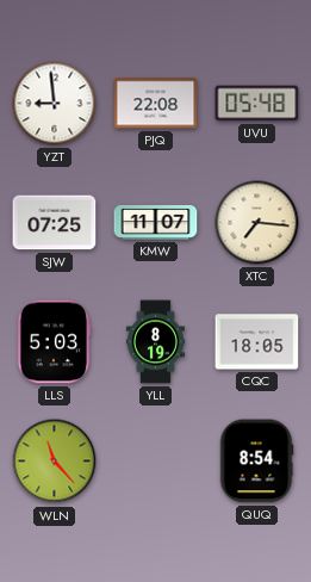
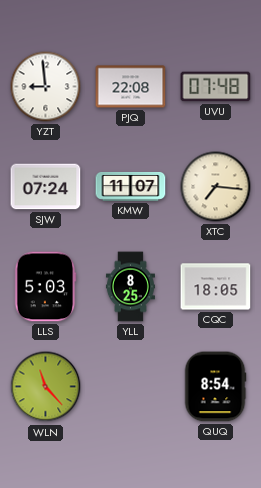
UVU: 05:48 -> 07:48
SJW: 07:25 -> 07:24
YLL: 8:19 -> 8:25
